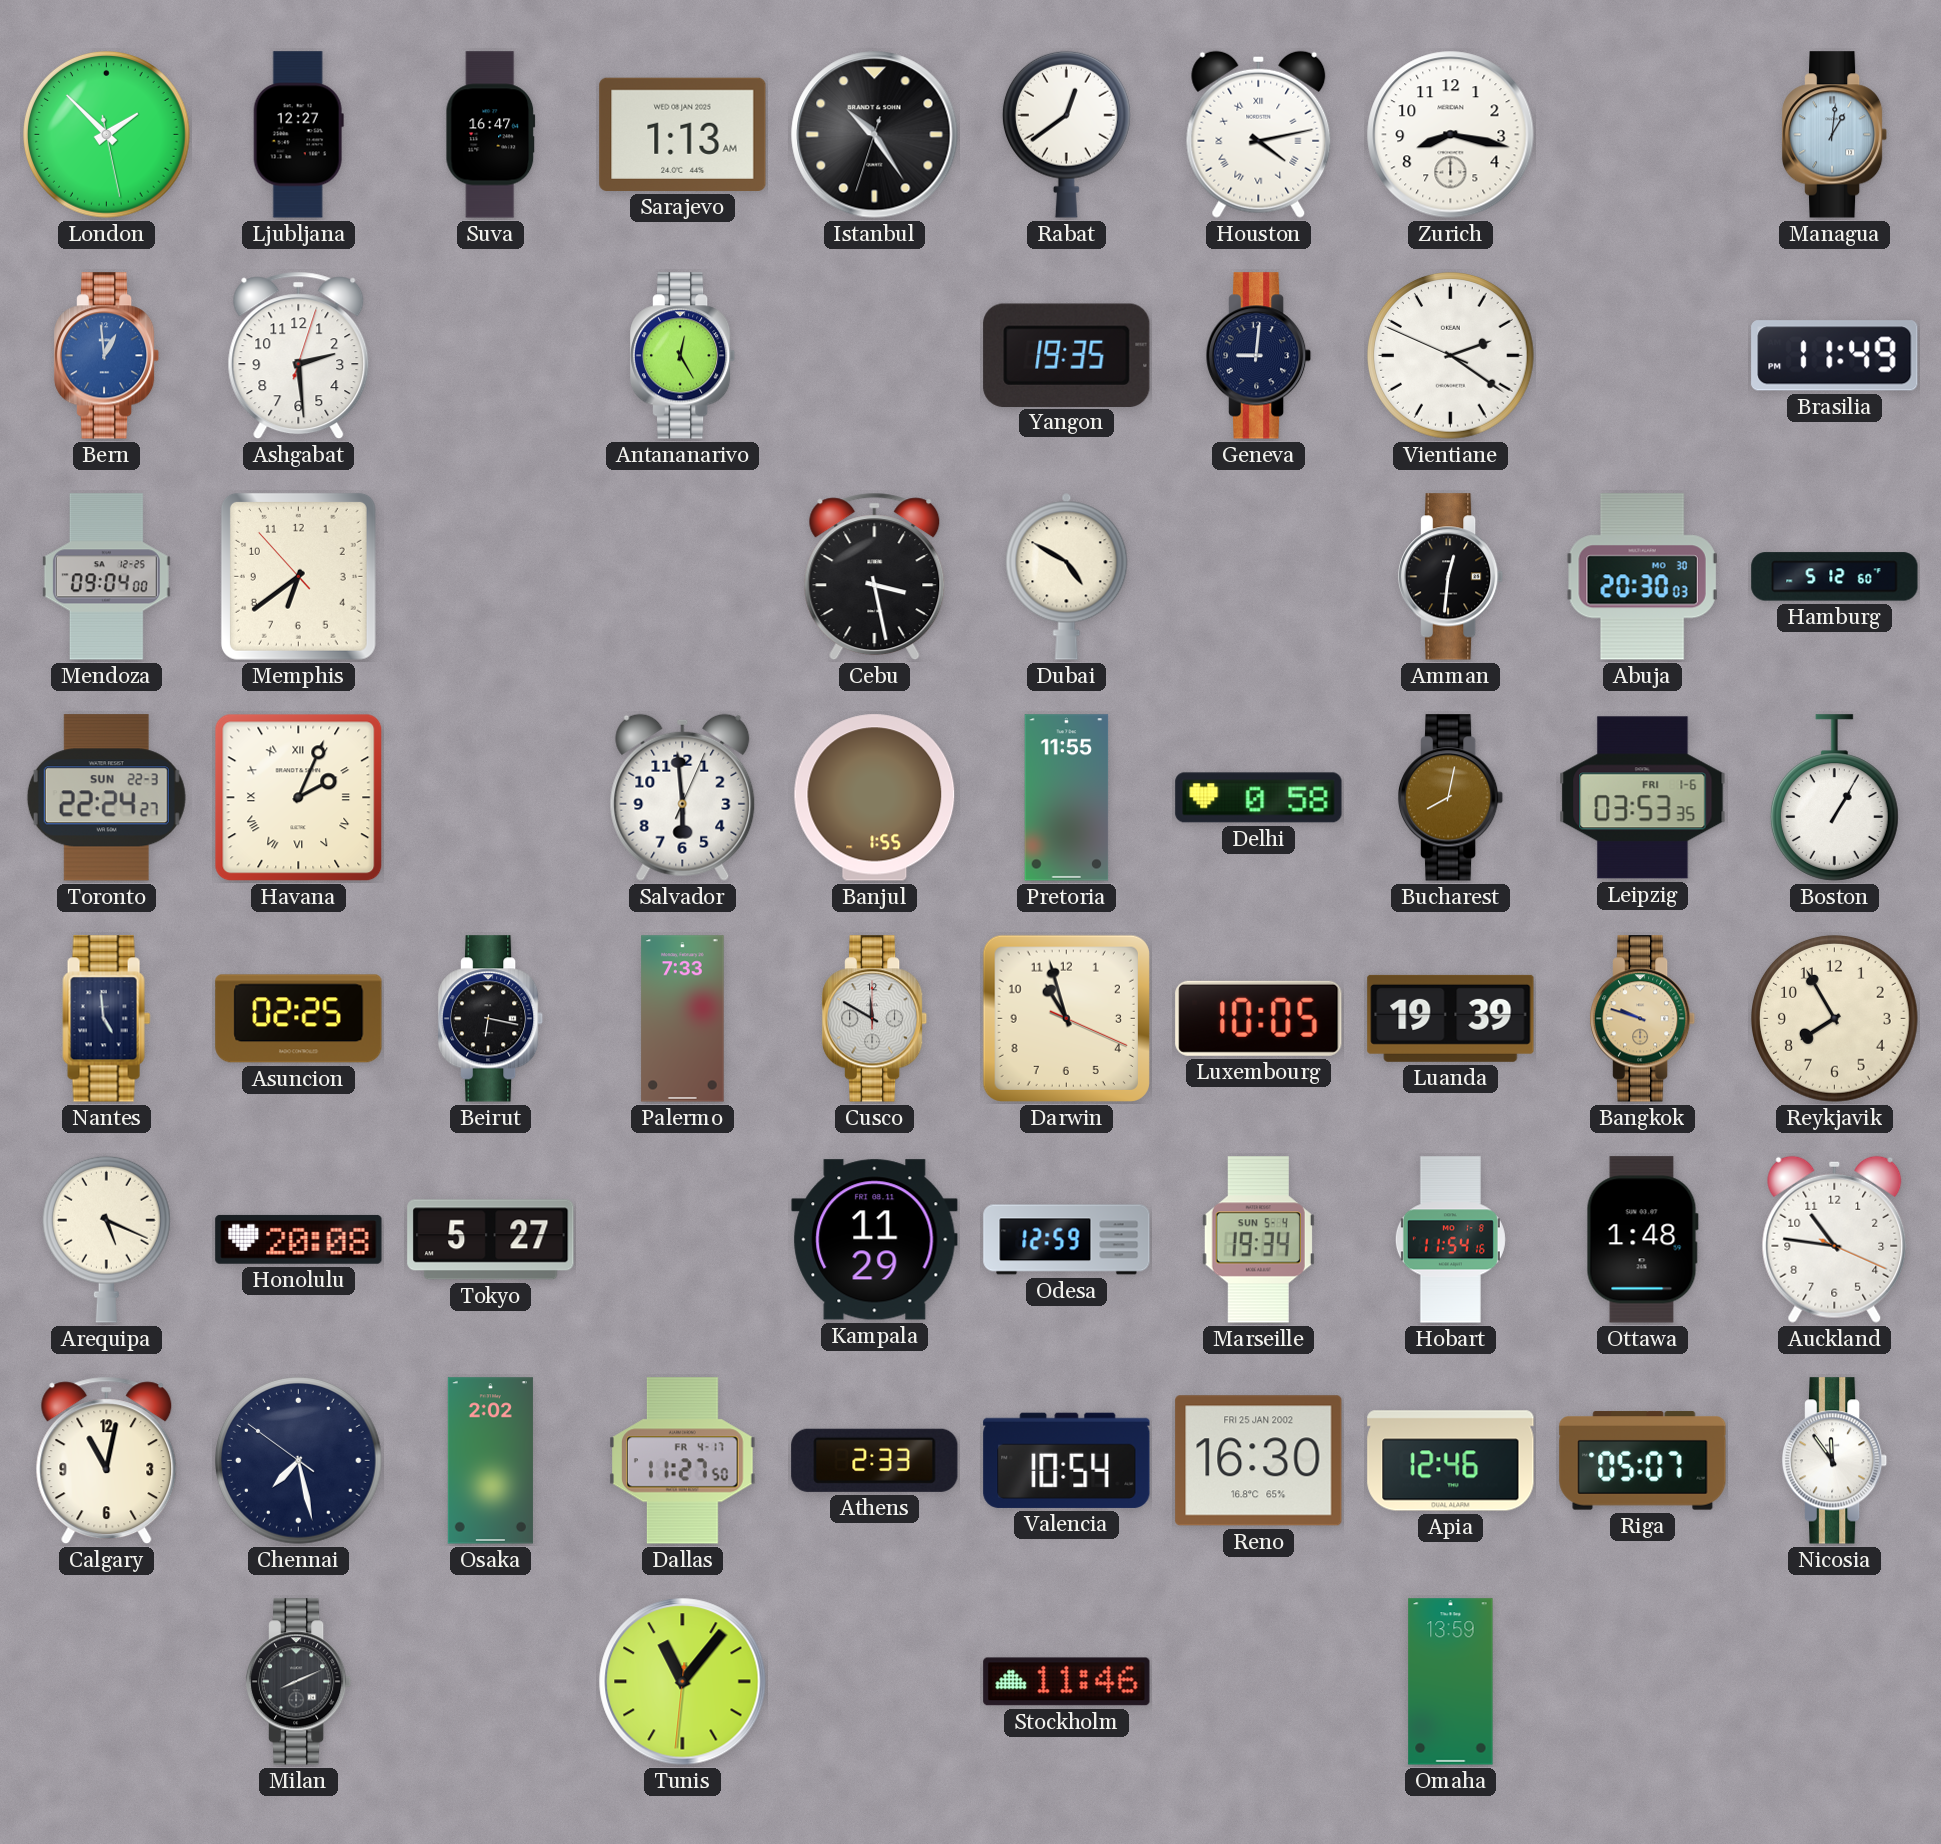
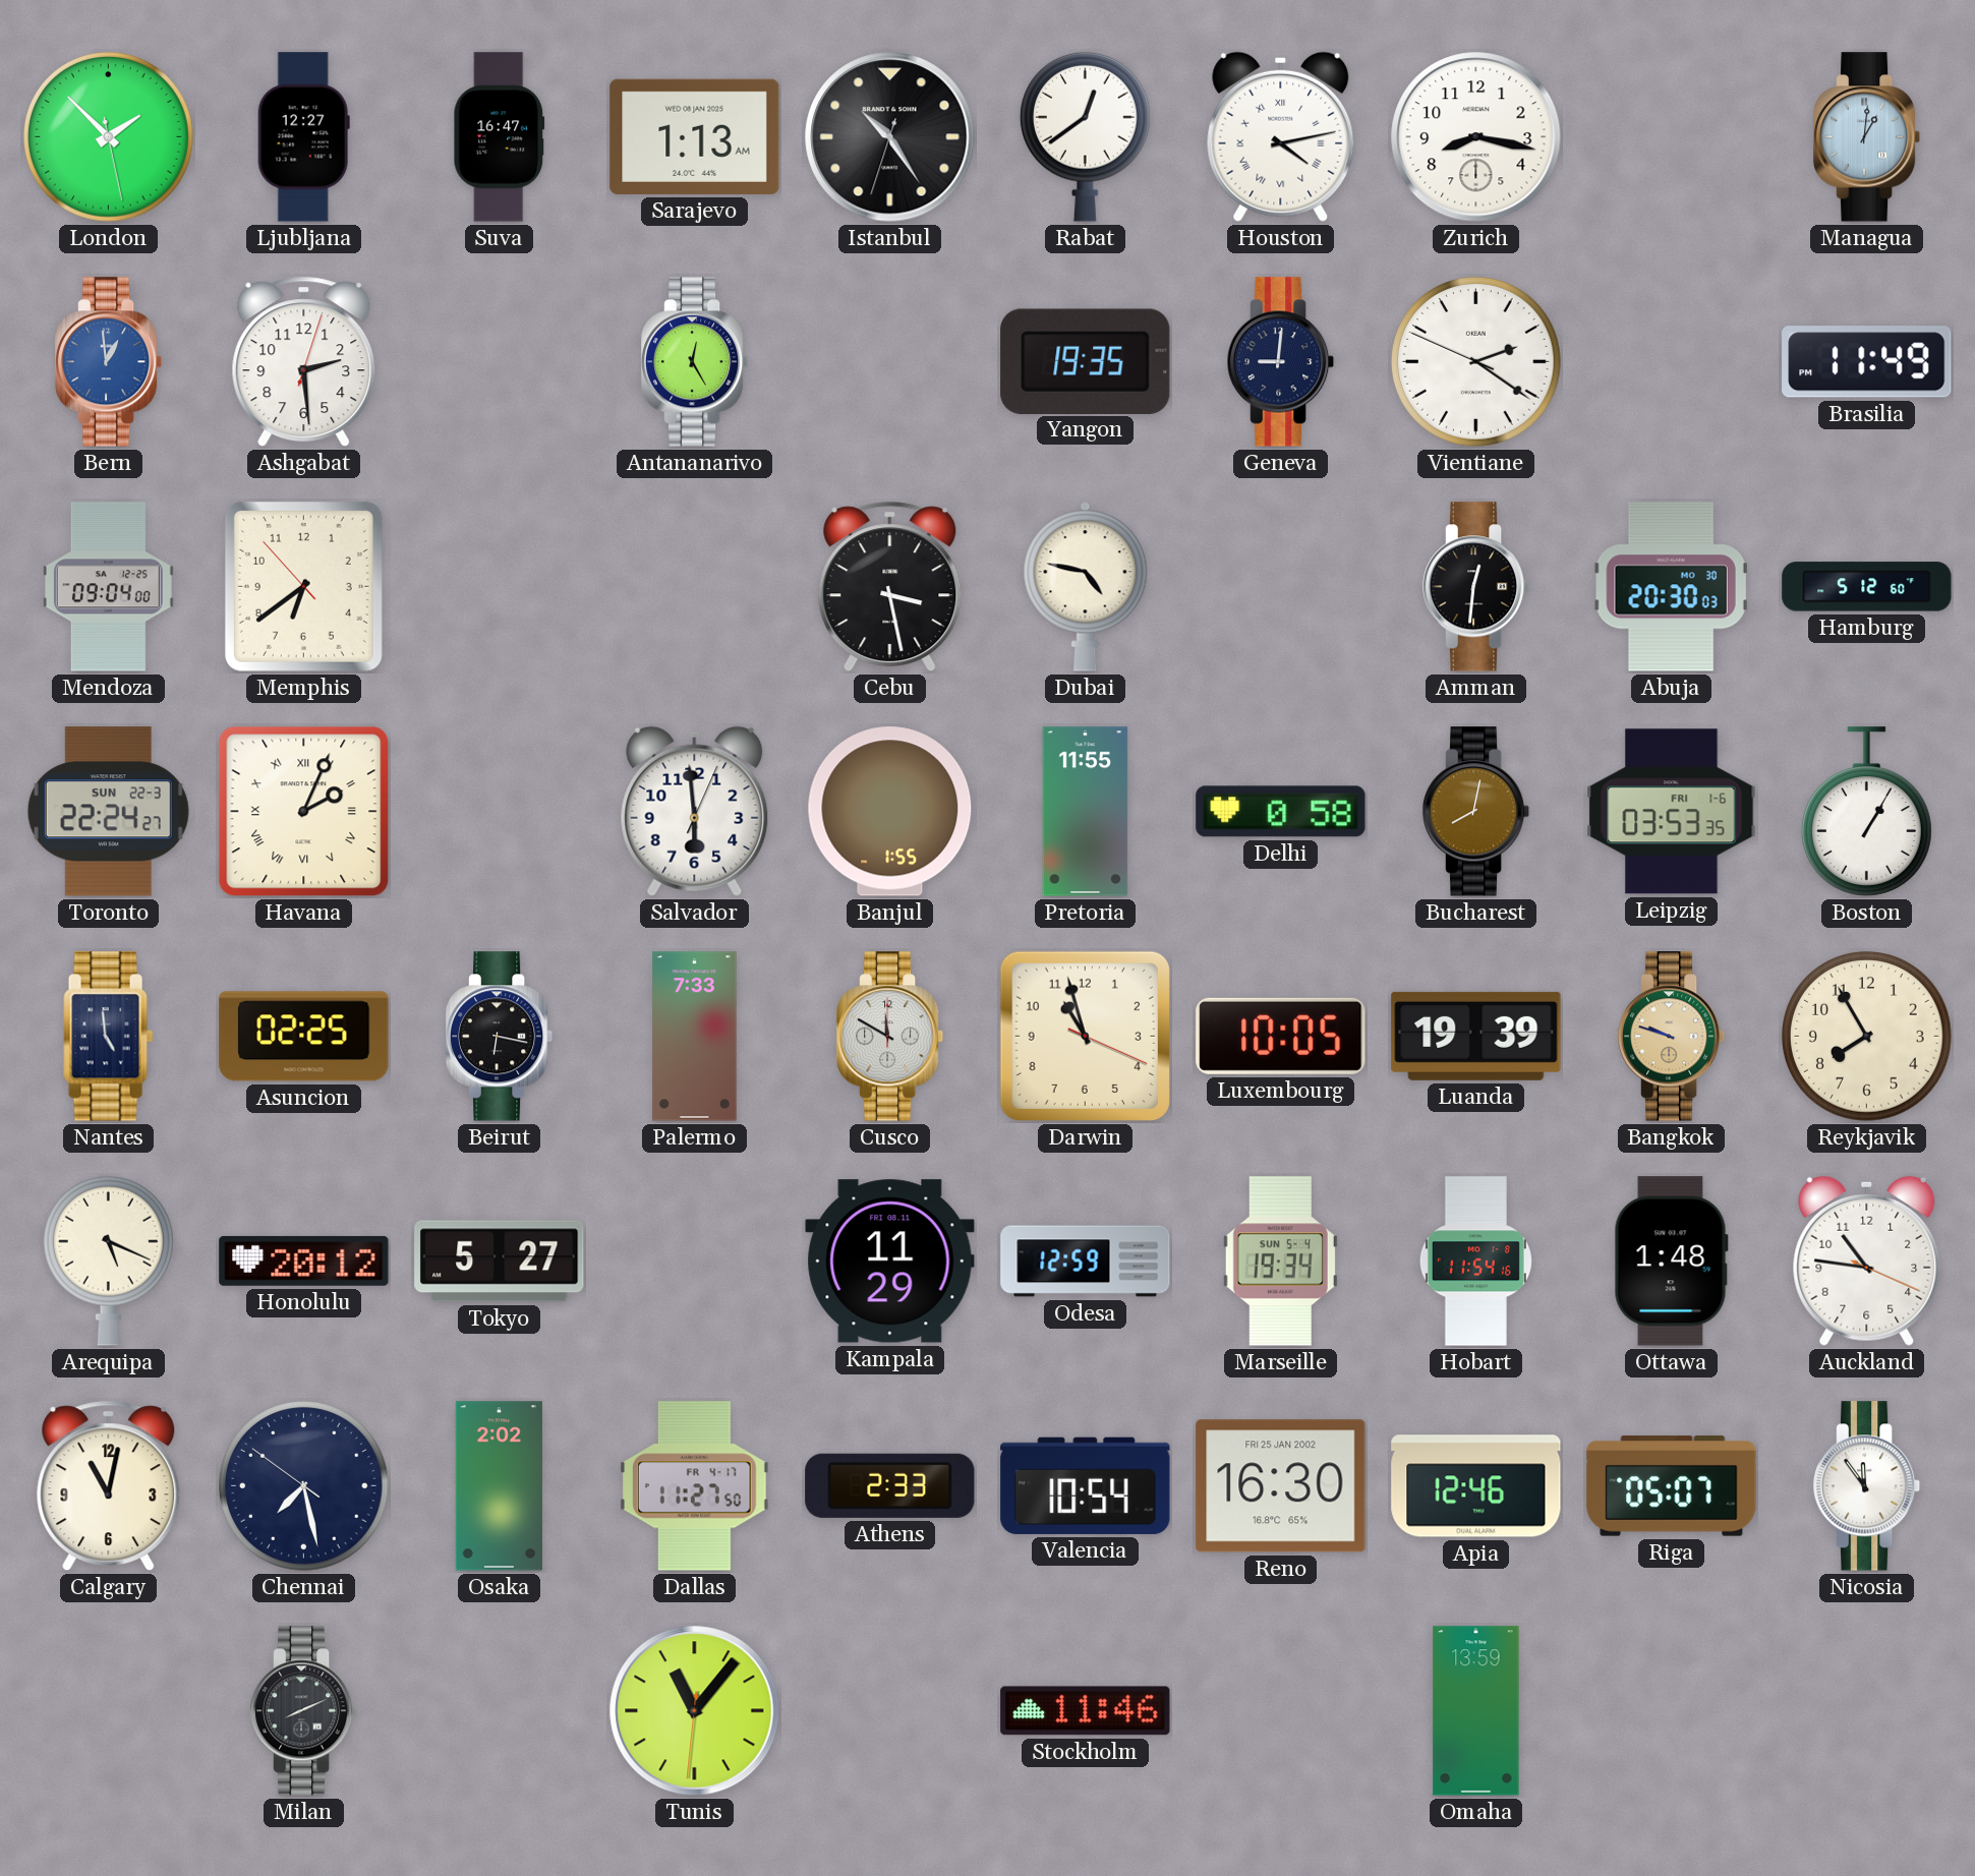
Dubai: 4:50 -> 4:47
Honolulu: 20:08 -> 20:12
